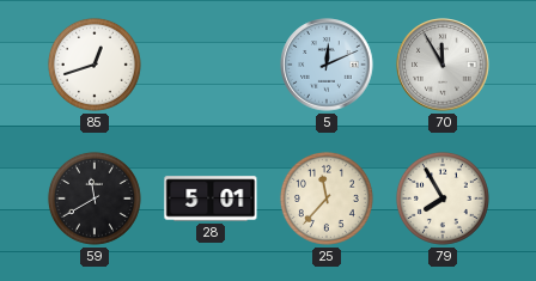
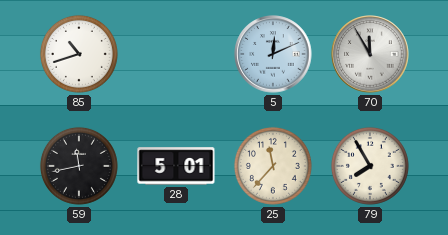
85: 12:42 -> 10:42
59: 11:40 -> 11:43
